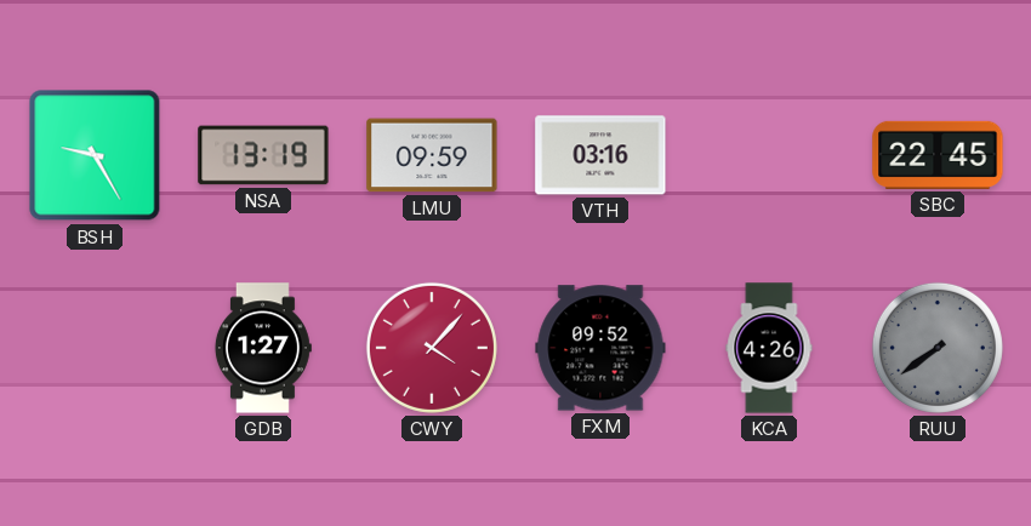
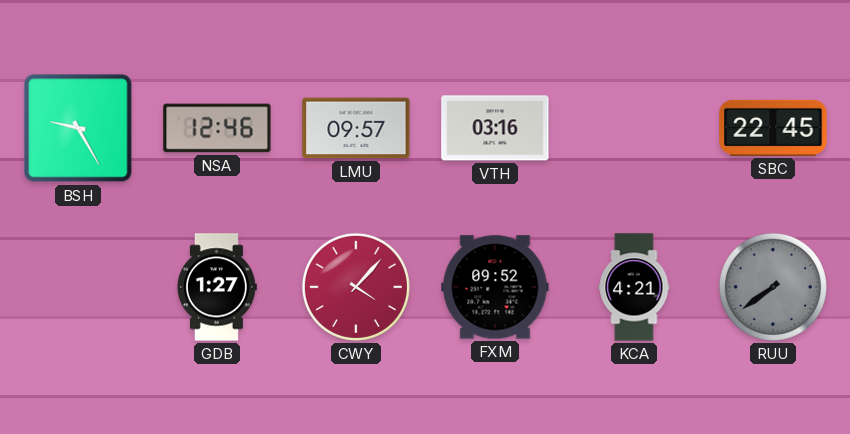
NSA: 13:19 -> 12:46
LMU: 09:59 -> 09:57
KCA: 4:26 -> 4:21
